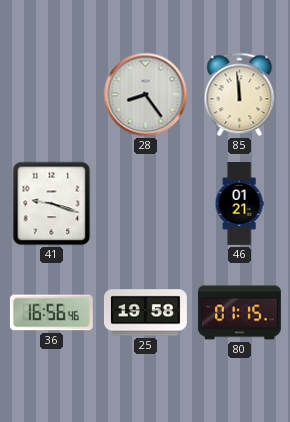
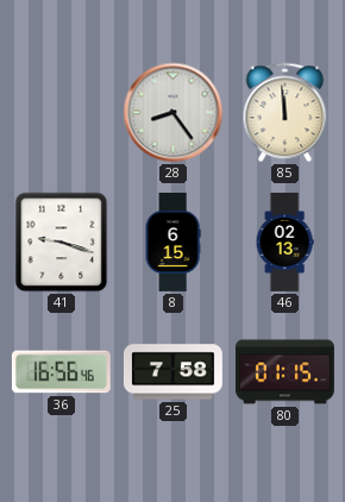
8: none -> 6:15
46: 01:21 -> 02:13
25: 19:58 -> 7:58
